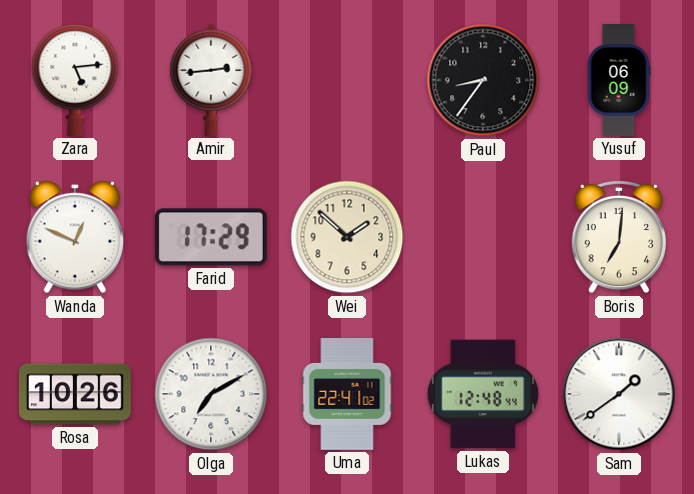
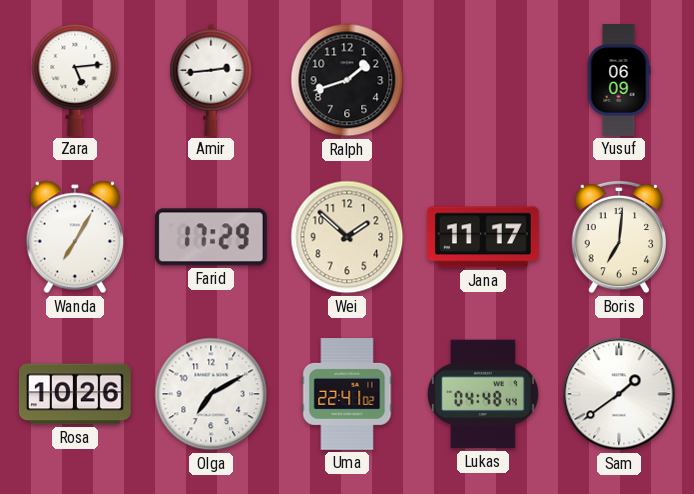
Ralph: none -> 1:42
Paul: 8:36 -> none
Wanda: 12:49 -> 7:05
Jana: none -> 11:17
Lukas: 12:48 -> 04:48
